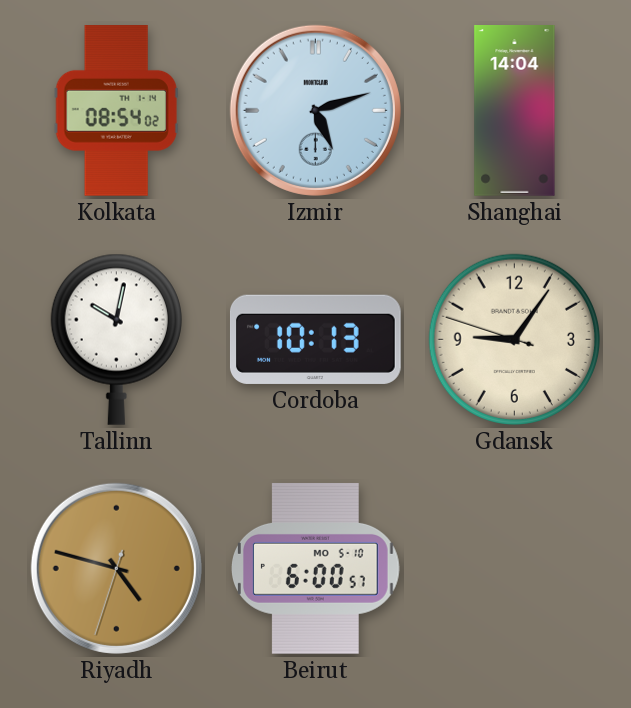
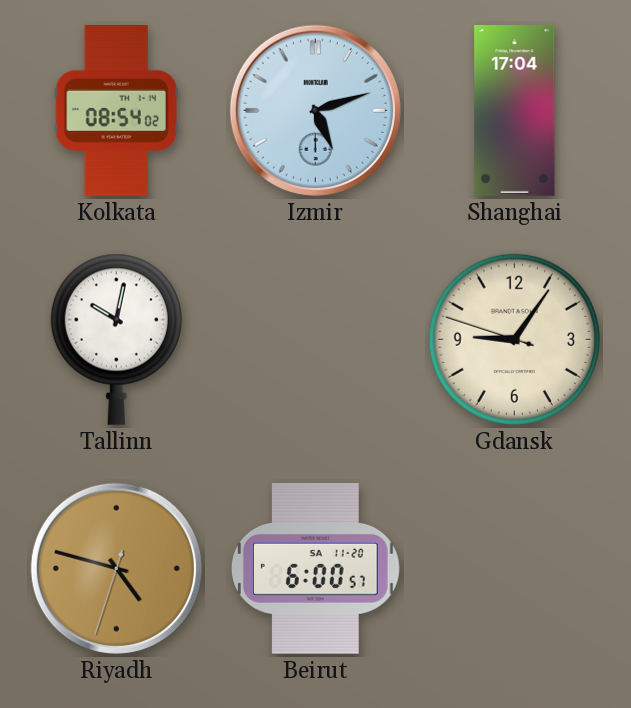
Shanghai: 14:04 -> 17:04
Cordoba: 10:13 -> none
Beirut date: MO 5-10 -> SA 11-20
